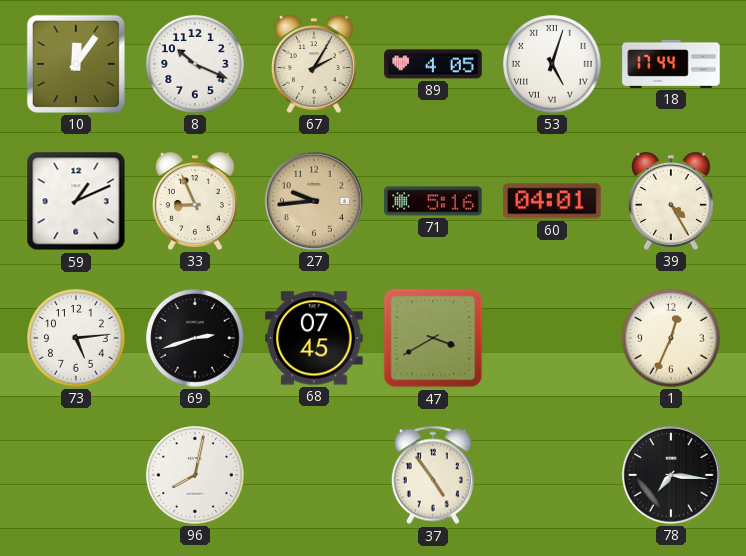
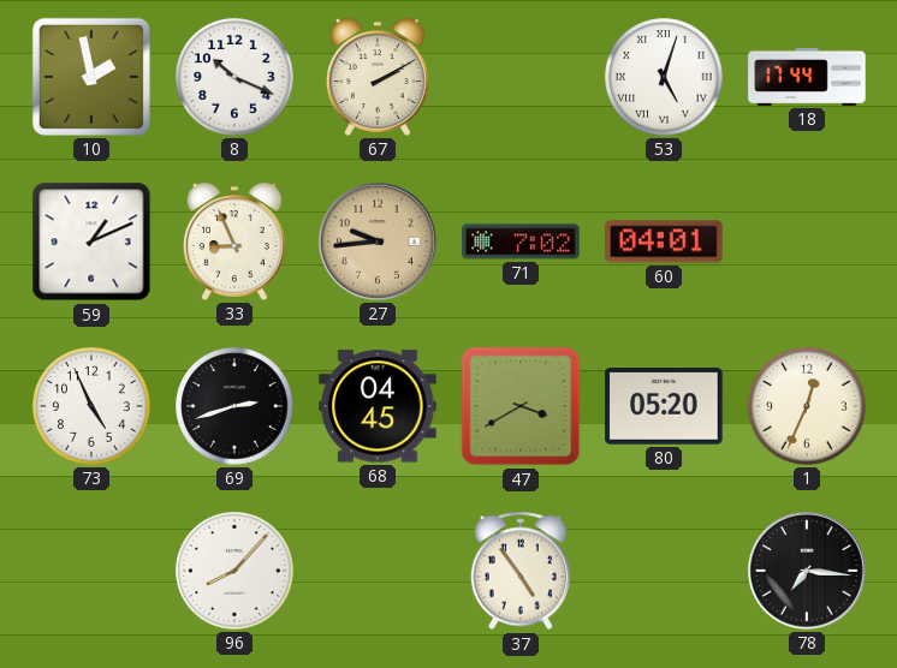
10: 12:06 -> 1:58
67: 2:05 -> 2:10
89: 4:05 -> none
71: 5:16 -> 7:02
39: 4:25 -> none
73: 5:14 -> 4:56
68: 07:45 -> 04:45
80: none -> 05:20
96: 8:02 -> 8:07
